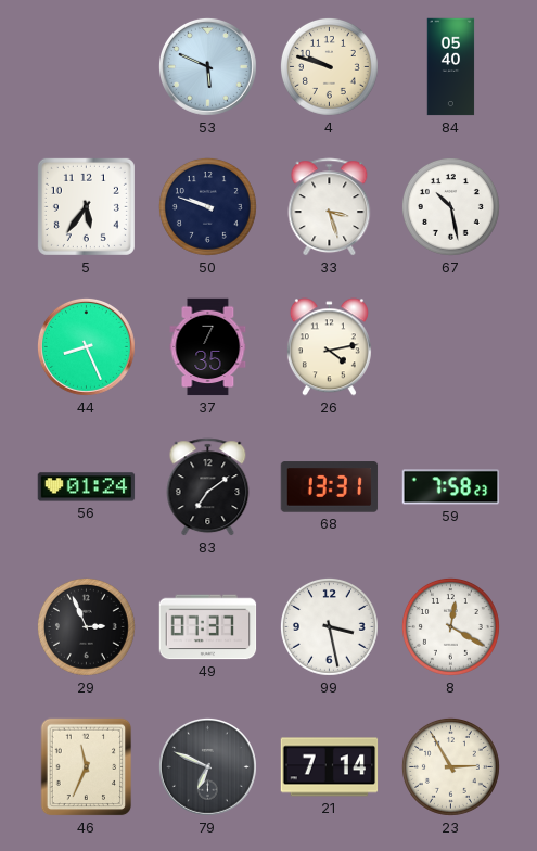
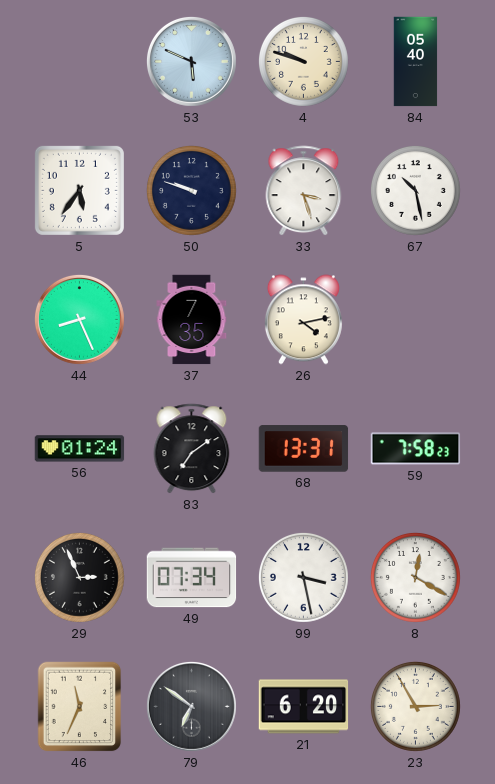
49: 07:37 -> 07:34
79: 6:49 -> 6:51
21: 7:14 -> 6:20
